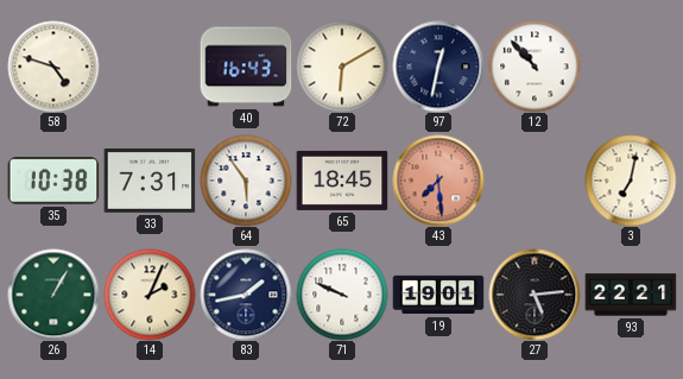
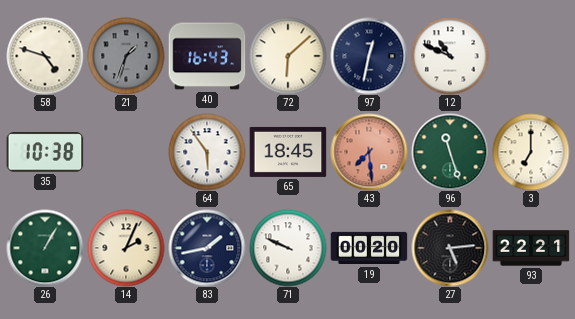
21: none -> 1:33
72: 6:10 -> 6:08
12: 10:53 -> 10:49
33: 7:31 -> none
96: none -> 11:27
3: 7:02 -> 7:00
19: 19:01 -> 00:20
